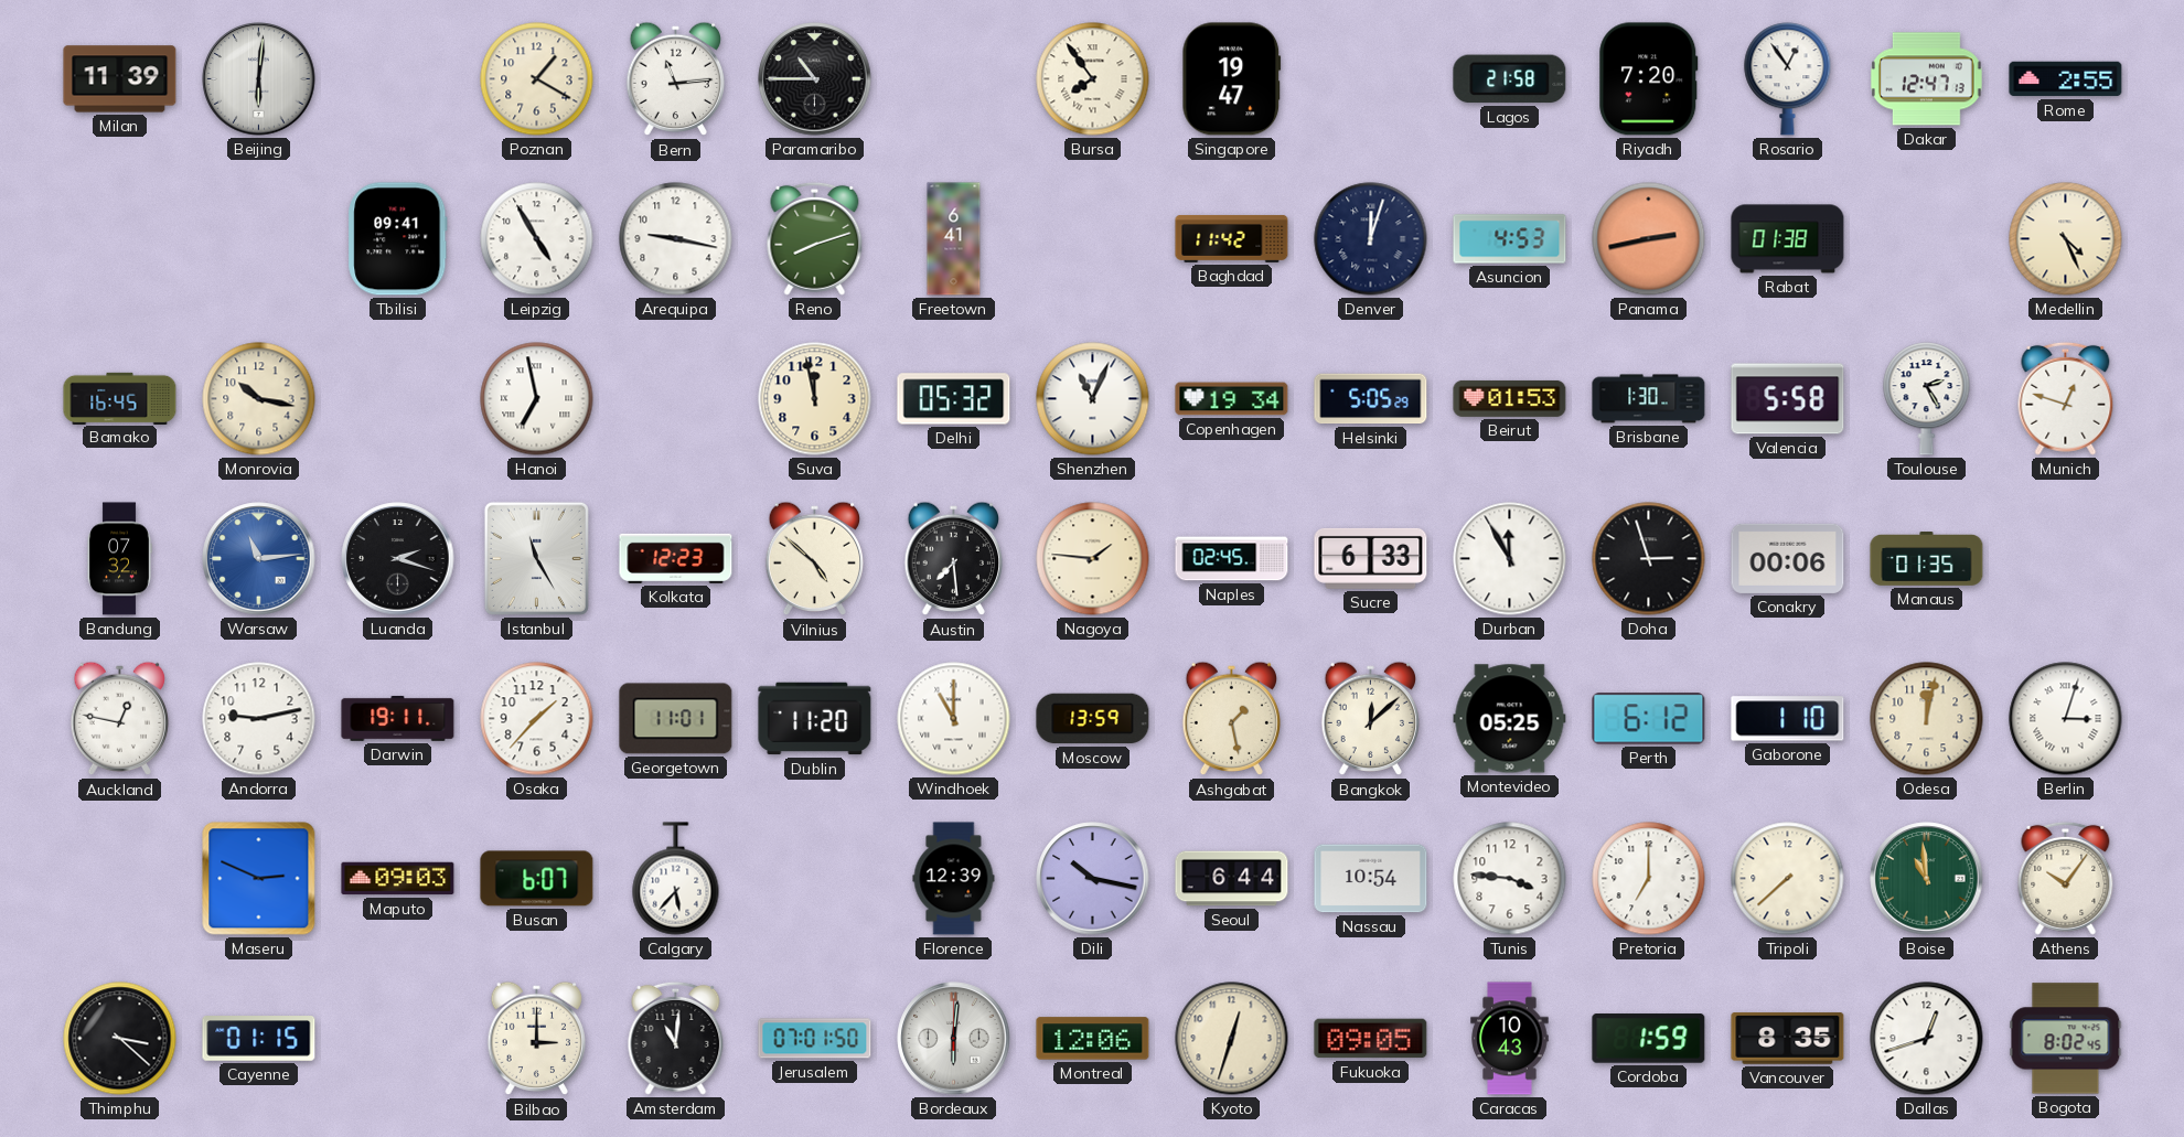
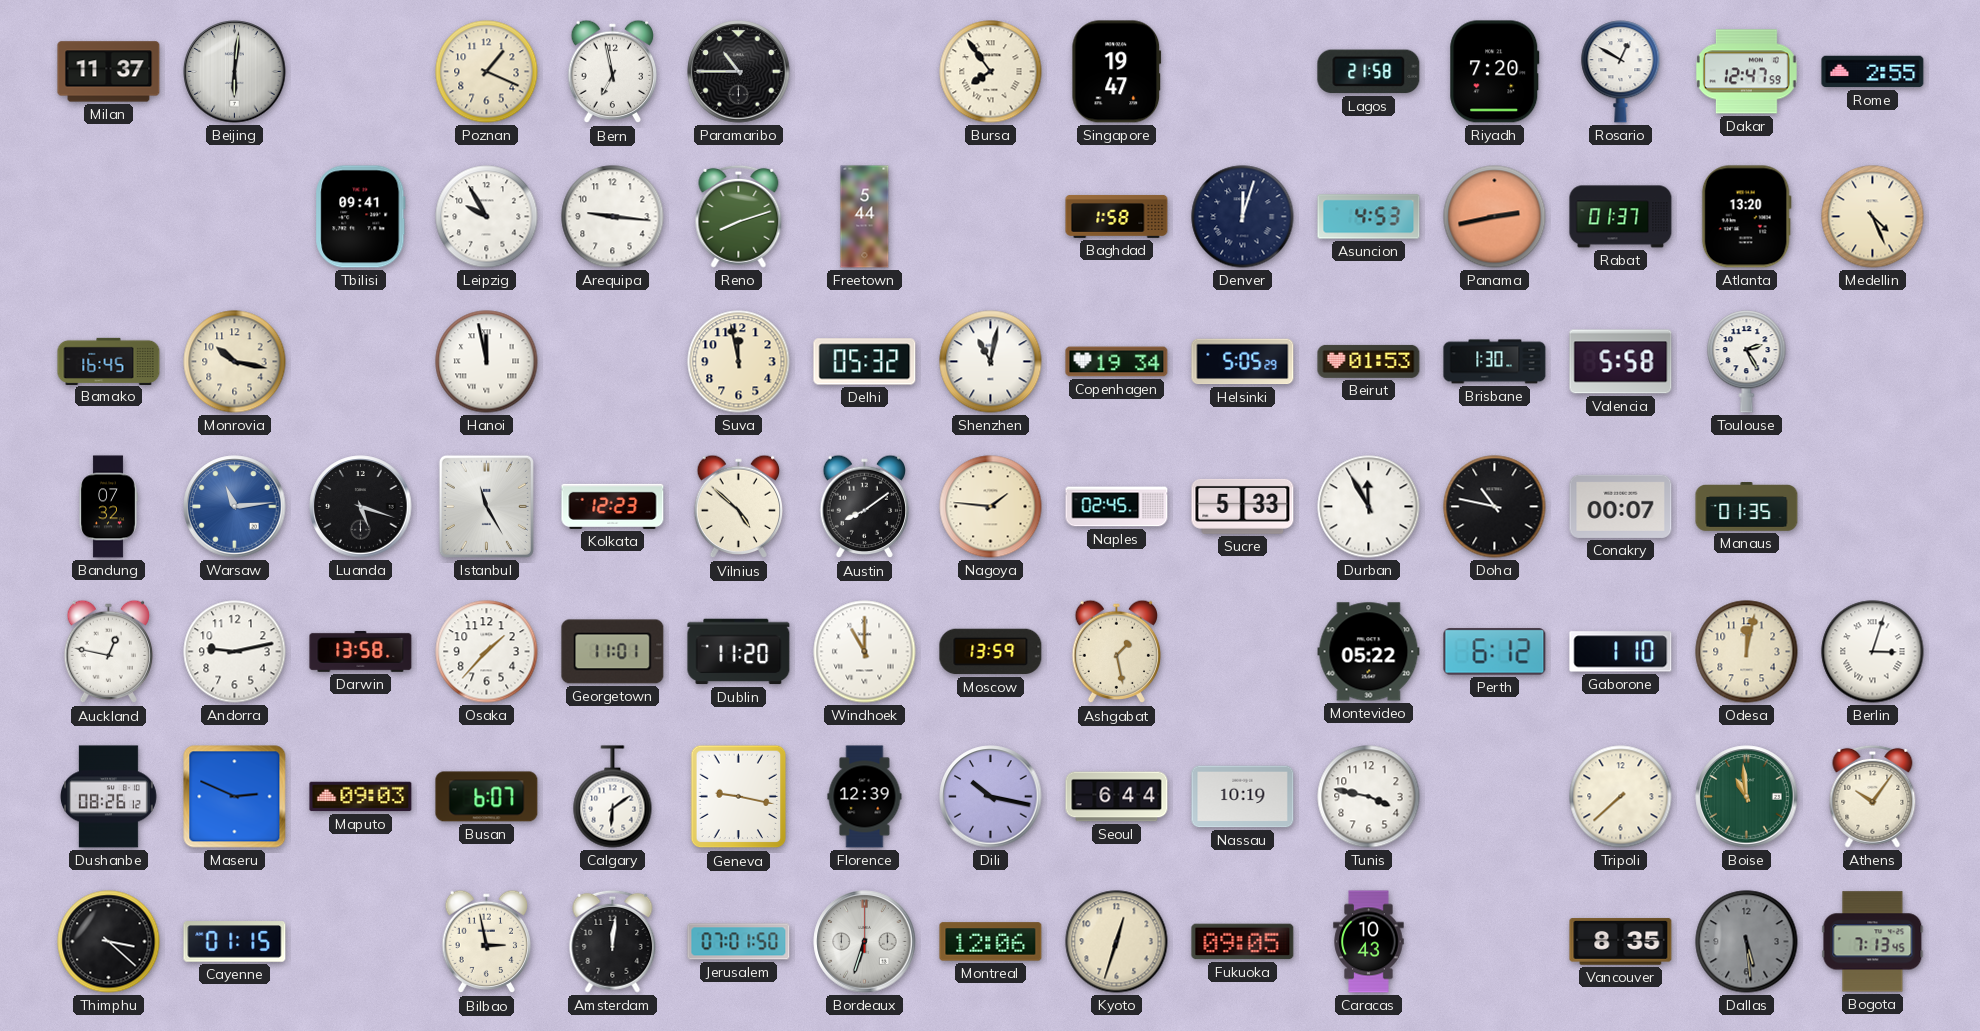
Milan: 11:39 -> 11:37
Poznan: 1:20 -> 1:19
Bern: 11:14 -> 6:58
Rosario: 12:54 -> 12:50
Dakar: 12:47:13 -> 12:47:59
Leipzig: 4:55 -> 9:55
Arequipa: 9:17 -> 9:16
Freetown: 6:41 -> 5:44
Baghdad: 11:42 -> 1:58
Rabat: 01:38 -> 01:37
Atlanta: none -> 13:20
Hanoi: 6:58 -> 11:58
Shenzhen: 11:04 -> 11:02
Munich: 12:48 -> none
Luanda: 2:18 -> 5:18
Austin: 7:29 -> 8:09
Sucre: 6:33 -> 5:33
Doha: 2:57 -> 10:47
Conakry: 00:06 -> 00:07
Darwin: 19:11 -> 13:58
Bangkok: 12:08 -> none
Montevideo: 05:25 -> 05:22
Dushanbe: none -> 08:26
Calgary: 5:37 -> 6:09
Geneva: none -> 9:17
Nassau: 10:54 -> 10:19
Tunis: 3:46 -> 3:47
Pretoria: 7:00 -> none
Bilbao: 3:00 -> 2:58
Amsterdam: 11:01 -> 12:01
Bordeaux: 6:01 -> 6:33
Cordoba: 1:59 -> none
Dallas: 12:42 -> 5:29
Dallas dial: white -> grey
Bogota: 8:02 -> 7:13
